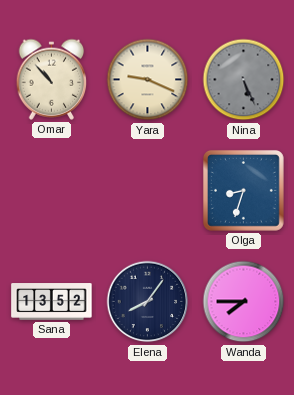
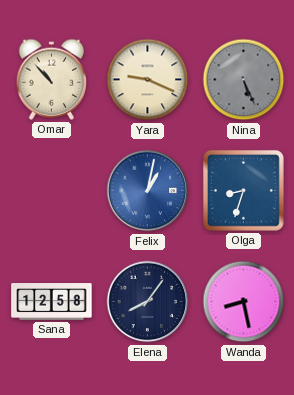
Felix: none -> 1:02
Sana: 13:52 -> 12:58
Wanda: 7:45 -> 8:28
